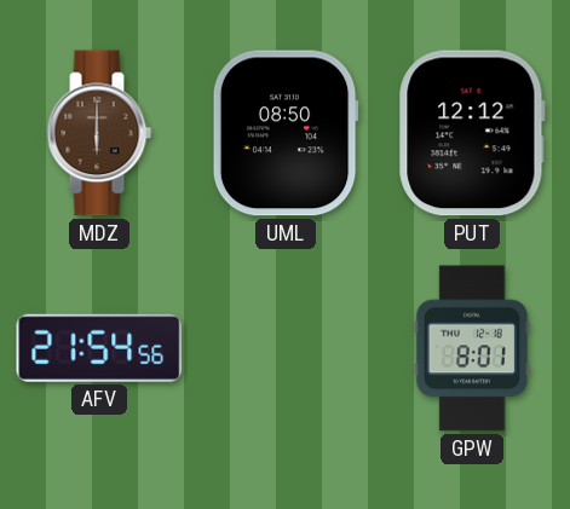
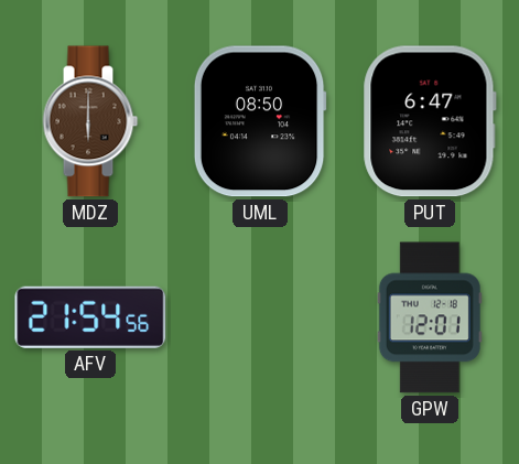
PUT: 12:12 -> 6:47
GPW: 8:01 -> 12:01
